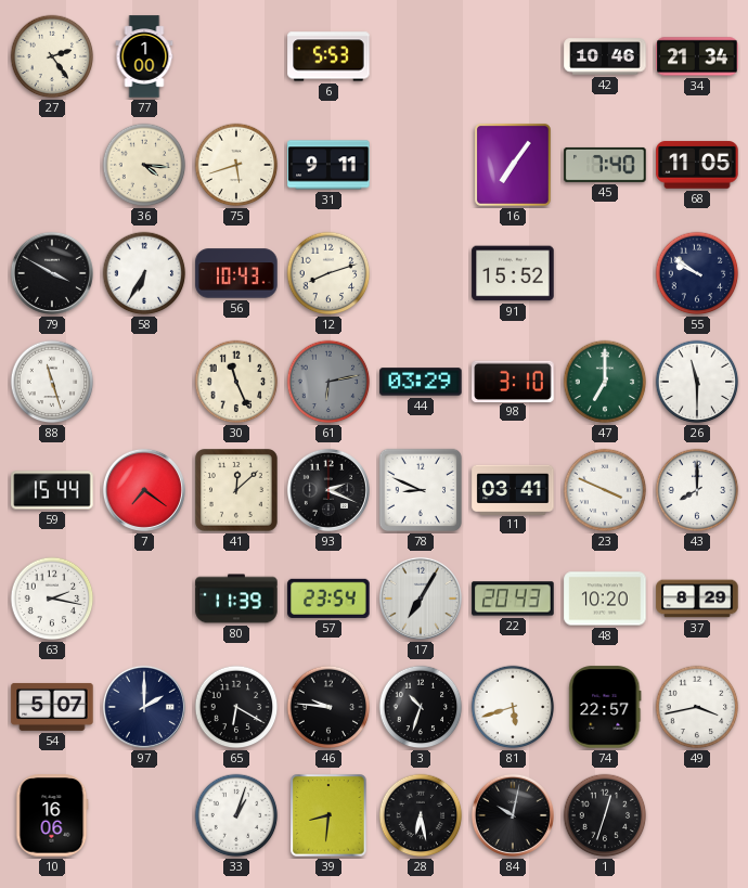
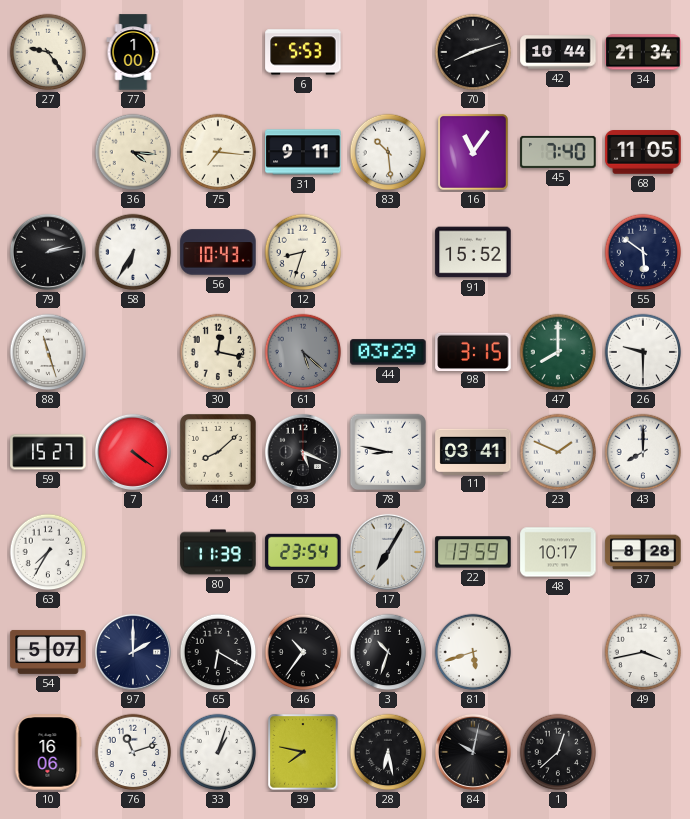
27: 2:24 -> 9:24
70: none -> 8:12
42: 10:46 -> 10:44
75: 5:42 -> 7:16
83: none -> 10:29
16: 7:06 -> 11:06
79: 3:50 -> 2:13
12: 8:12 -> 8:33
55: 9:51 -> 5:51
30: 11:26 -> 12:17
61: 6:13 -> 5:22
98: 3:10 -> 3:15
47: 7:00 -> 8:00
26: 11:30 -> 9:30
59: 15:44 -> 15:27
7: 7:21 -> 4:21
41: 12:08 -> 8:08
93: 2:19 -> 5:19
78: 8:49 -> 8:47
23: 3:49 -> 1:49
63: 2:17 -> 7:35
22: 20:43 -> 13:59
48: 10:20 -> 10:17
37: 8:29 -> 8:28
46: 9:46 -> 10:36
74: 22:57 -> none
76: none -> 11:12
39: 8:31 -> 7:47
1: 12:33 -> 12:38
